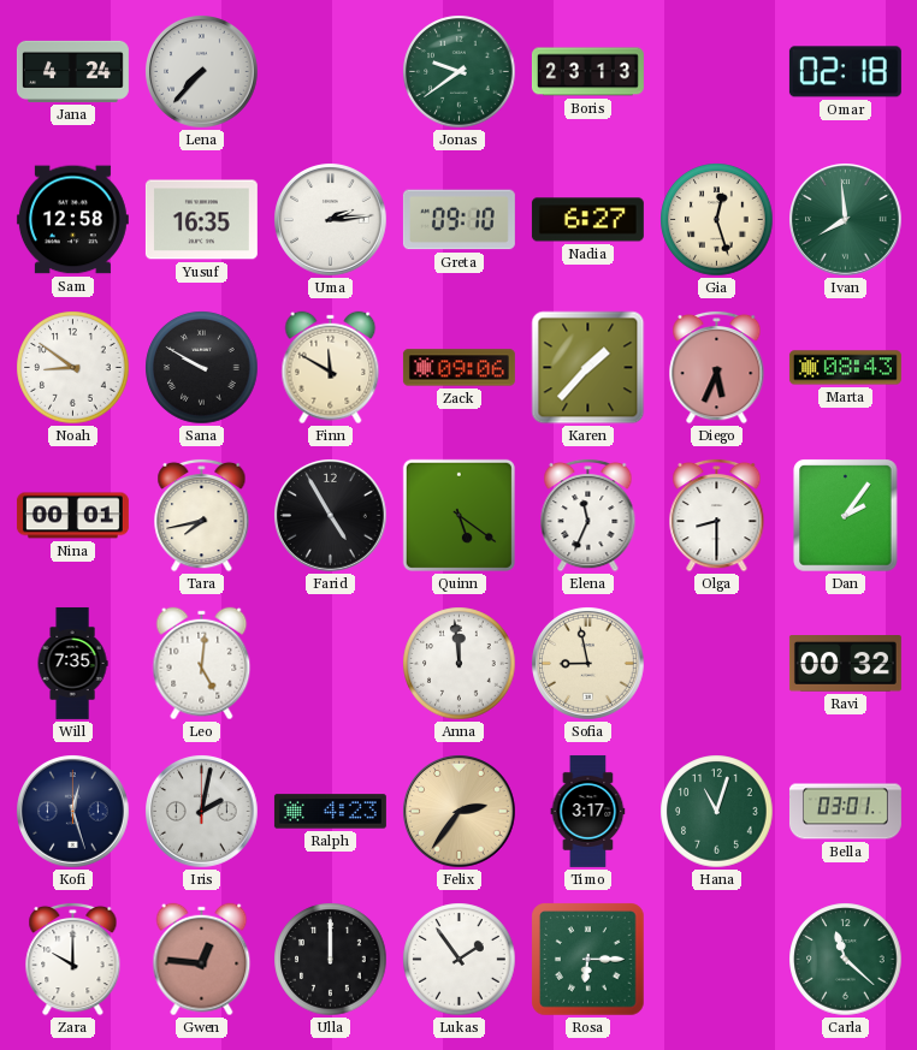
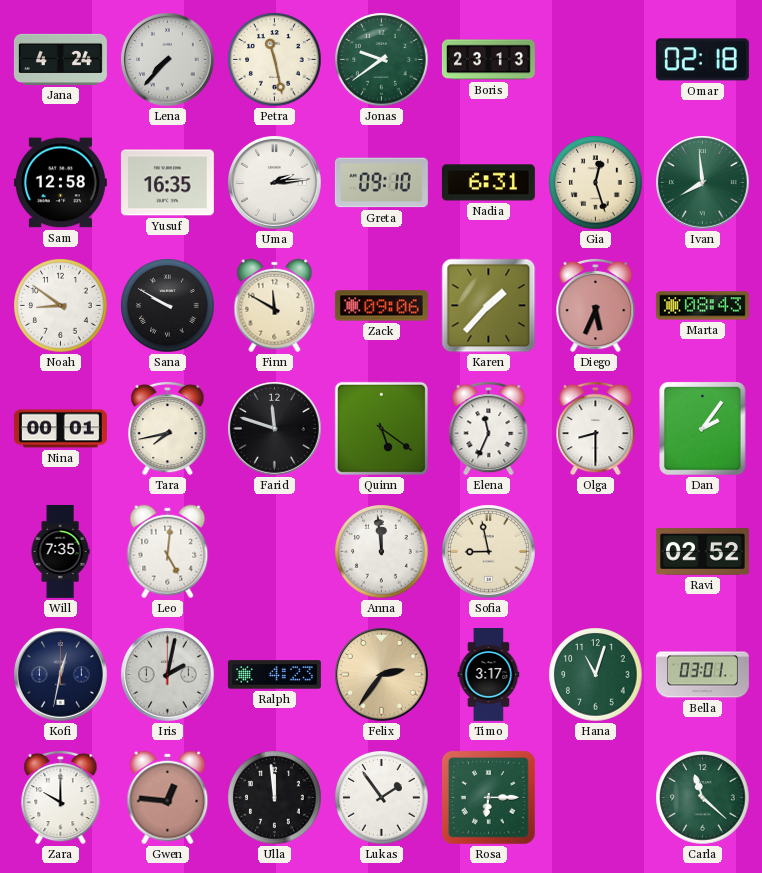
Petra: none -> 11:28
Nadia: 6:27 -> 6:31
Farid: 4:55 -> 11:48
Ravi: 00:32 -> 02:52
Kofi: 12:27 -> 12:32
Ulla: 12:00 -> 11:59
